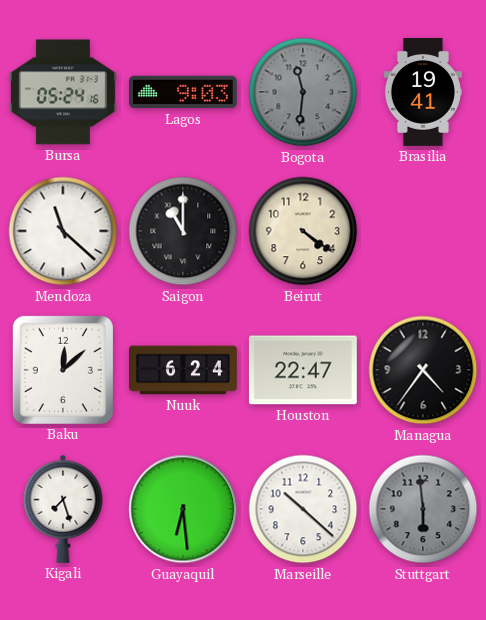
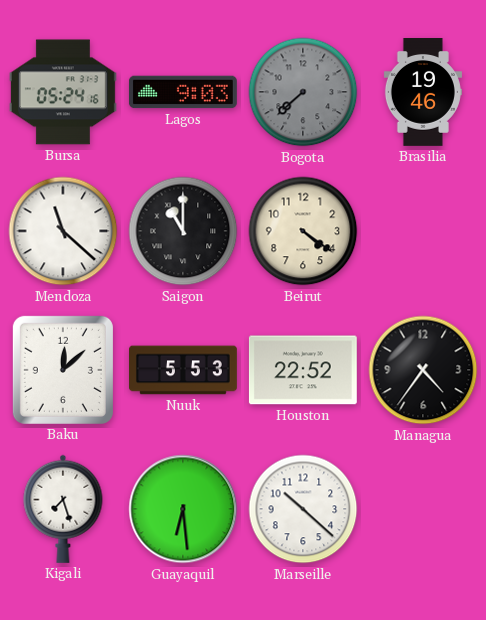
Bogota: 11:31 -> 7:38
Brasilia: 19:41 -> 19:46
Nuuk: 6:24 -> 5:53
Houston: 22:47 -> 22:52
Stuttgart: 5:59 -> none
